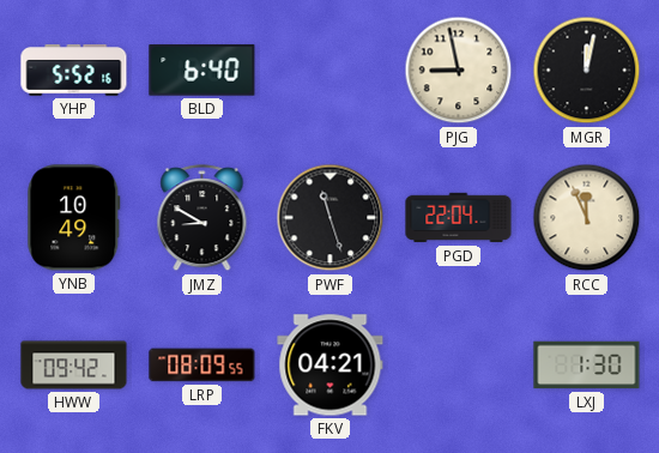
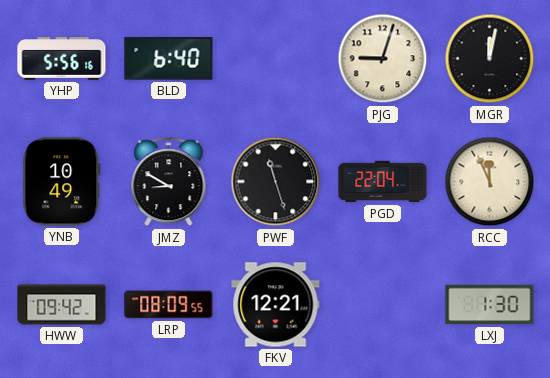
YHP: 5:52 -> 5:56
PJG: 8:58 -> 9:03
FKV: 04:21 -> 12:21
